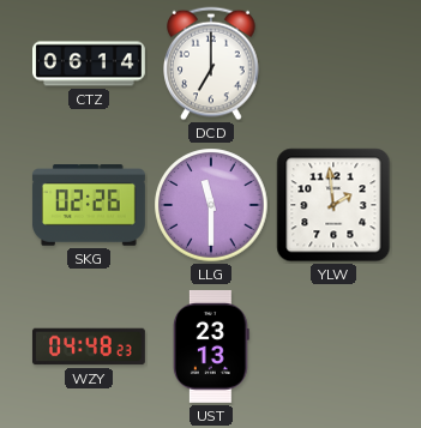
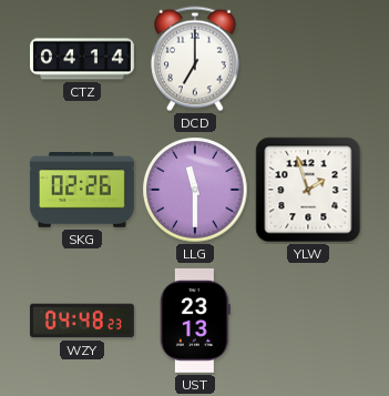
CTZ: 06:14 -> 04:14
YLW: 1:59 -> 1:57
